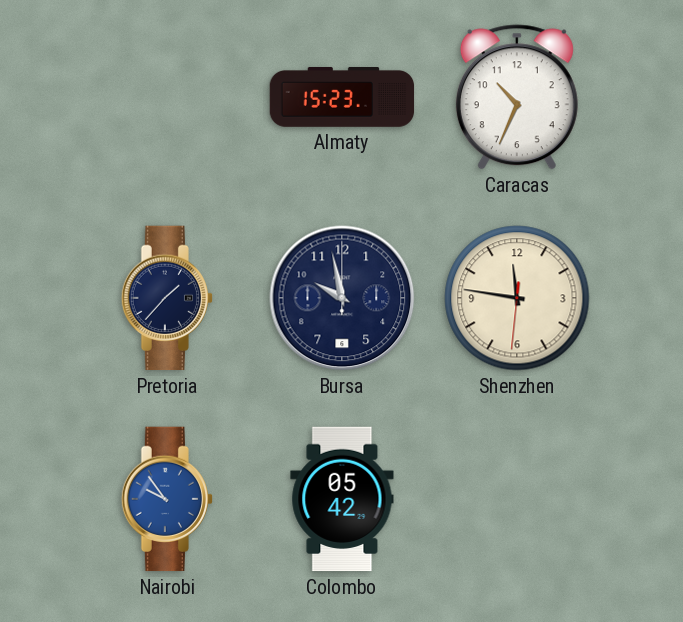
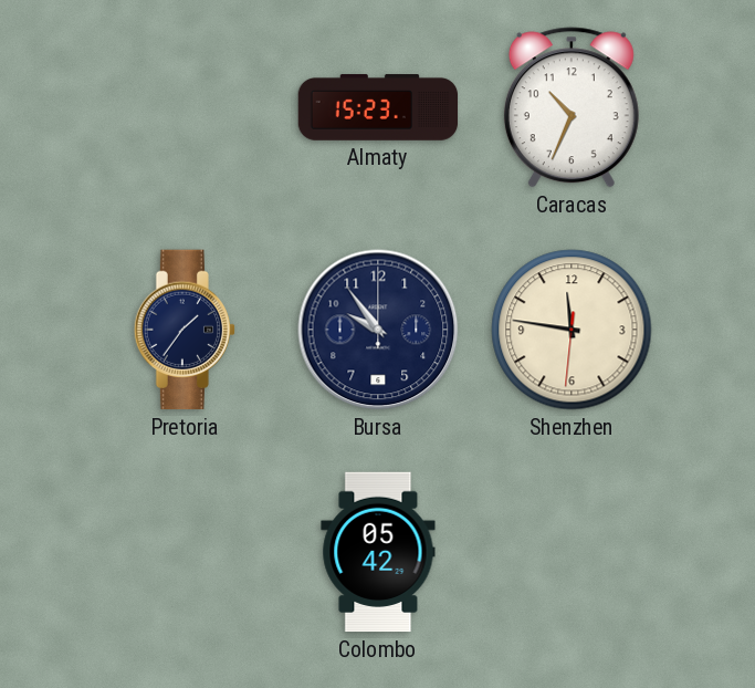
Pretoria: 1:37 -> 1:36
Bursa: 9:58 -> 9:54
Nairobi: 9:54 -> none
